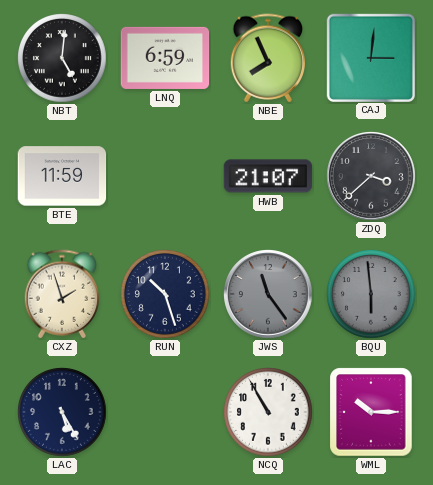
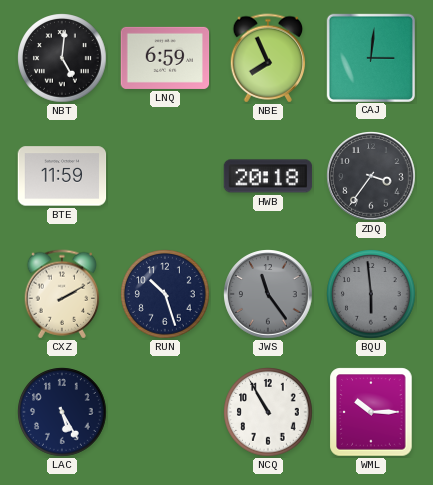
HWB: 21:07 -> 20:18
ZDQ: 3:38 -> 3:36
CXZ: 1:57 -> 2:10
